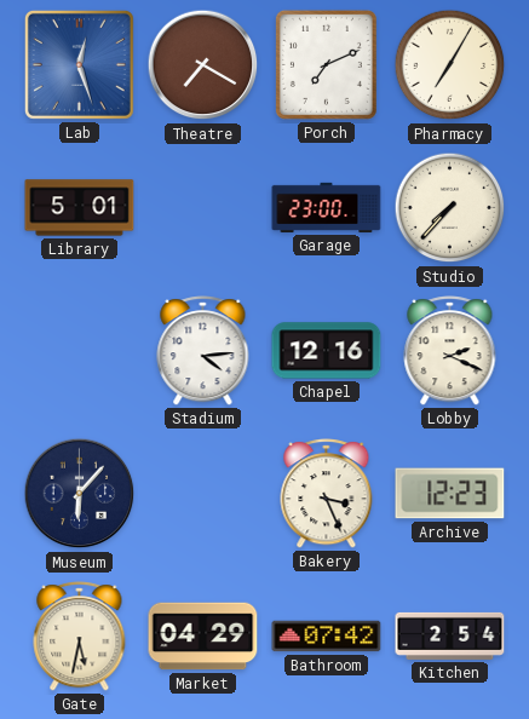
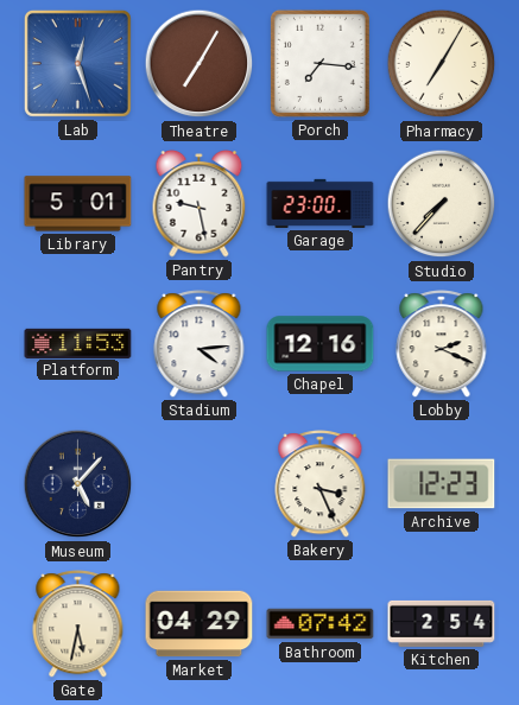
Theatre: 7:20 -> 7:05
Porch: 7:11 -> 7:16
Pantry: none -> 9:28
Platform: none -> 11:53
Museum: 6:07 -> 5:07
